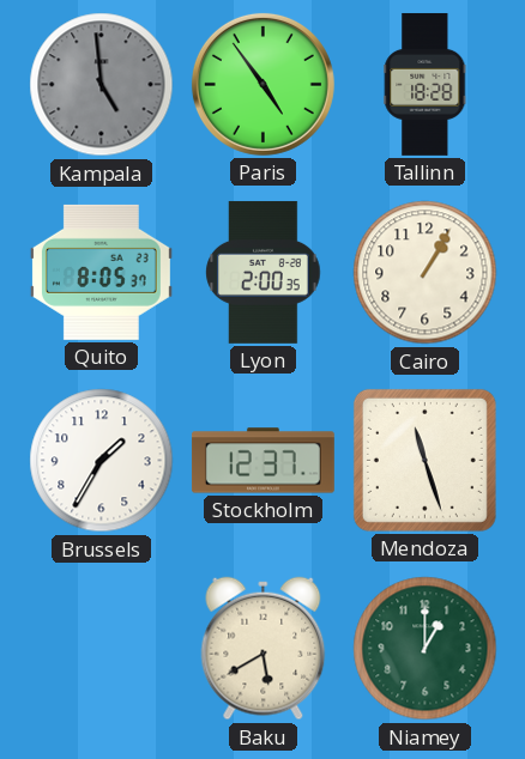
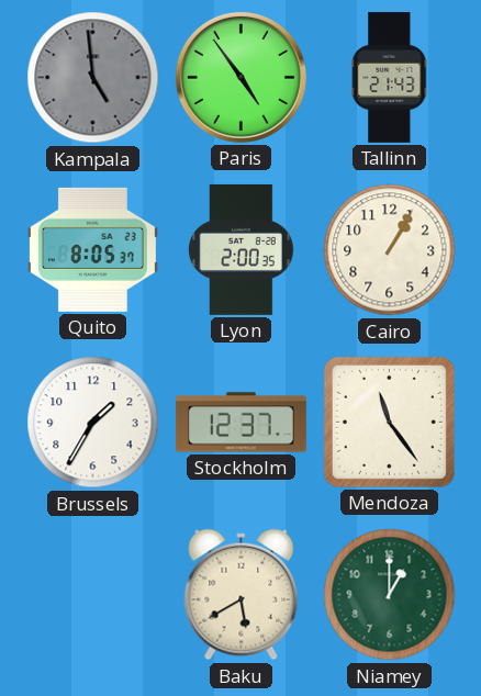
Tallinn: 18:28 -> 21:43
Mendoza: 11:27 -> 11:24
